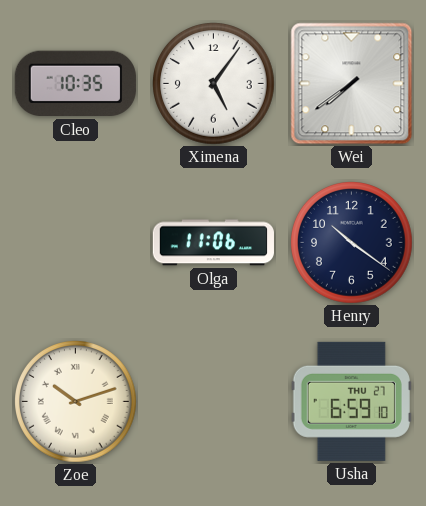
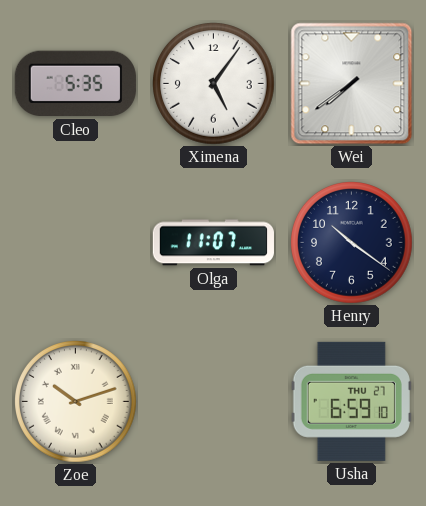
Cleo: 10:35 -> 5:35
Olga: 11:06 -> 11:07
